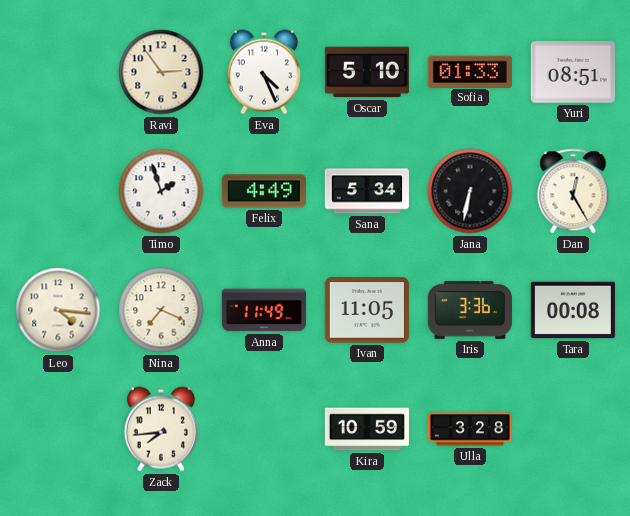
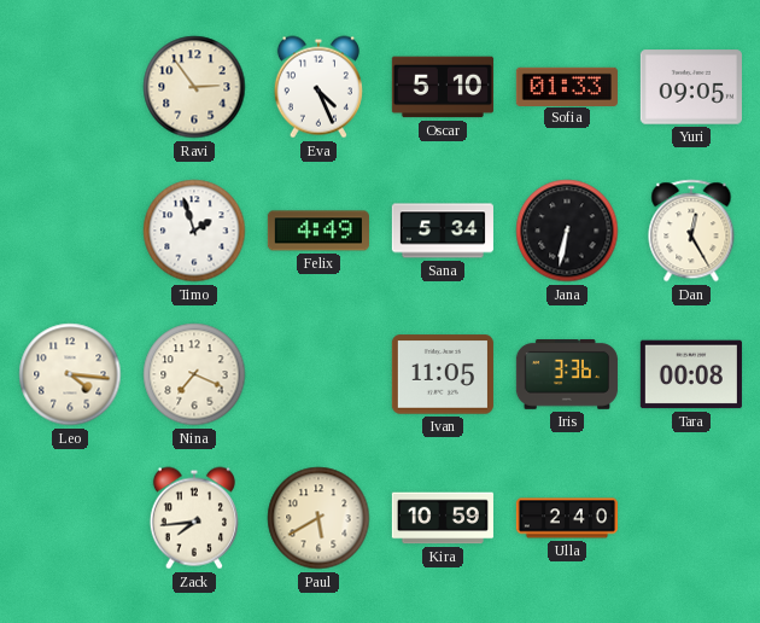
Yuri: 08:51 -> 09:05
Anna: 11:49 -> none
Paul: none -> 5:40
Ulla: 3:28 -> 2:40
